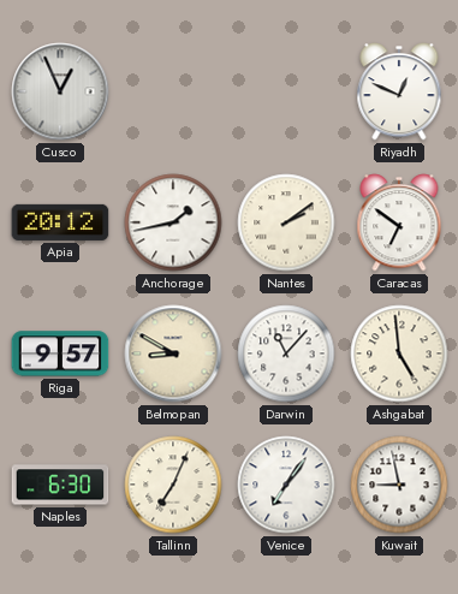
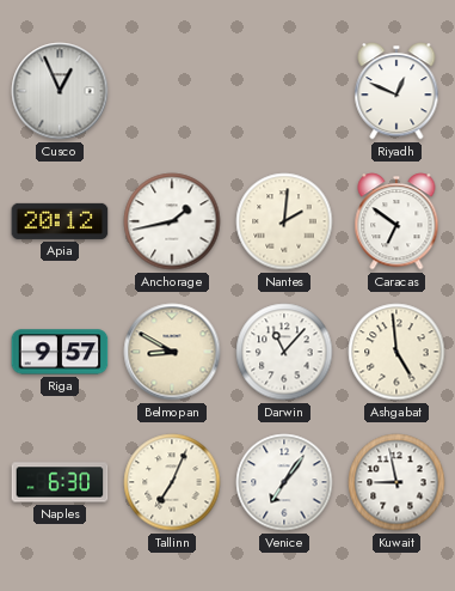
Nantes: 2:09 -> 2:01
